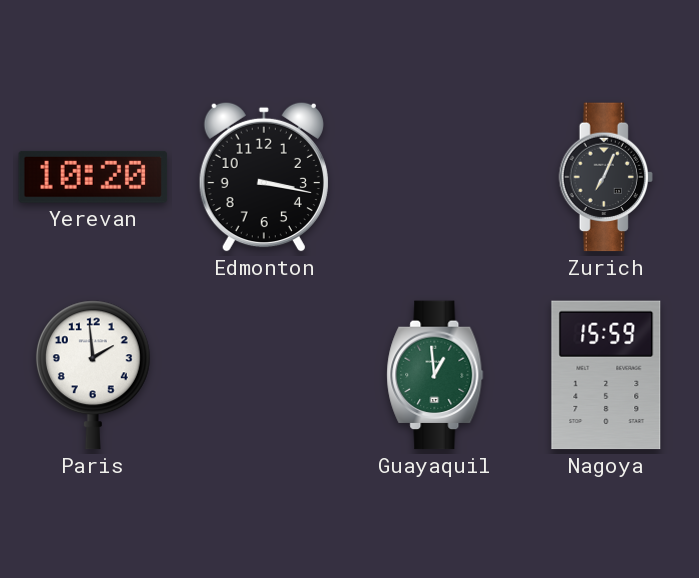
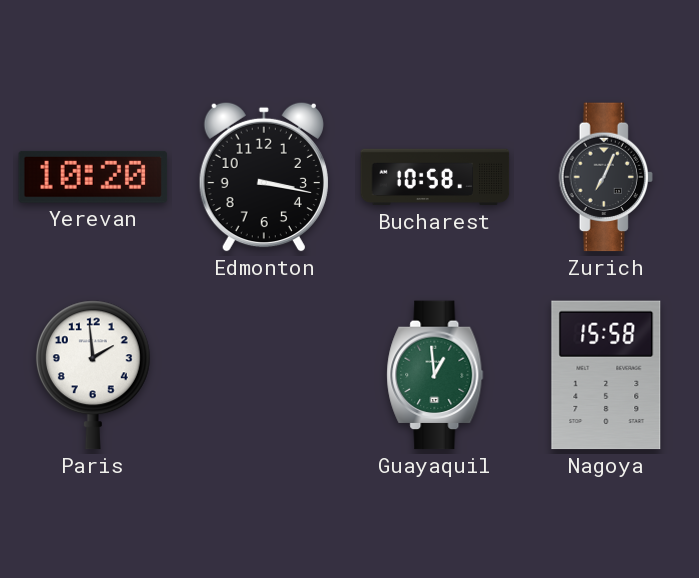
Bucharest: none -> 10:58
Nagoya: 15:59 -> 15:58
